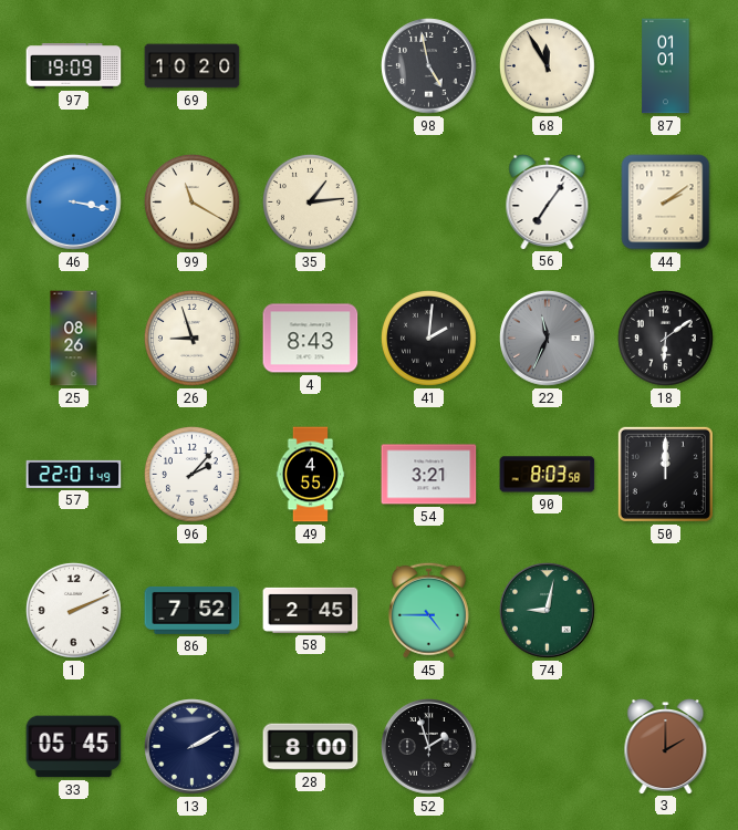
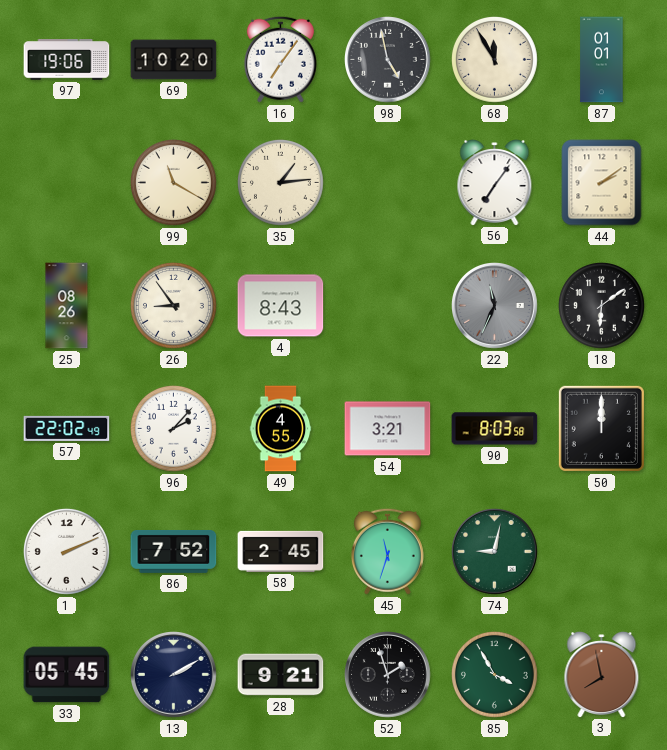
97: 19:09 -> 19:06
16: none -> 7:06
46: 3:17 -> none
26: 8:57 -> 8:54
41: 2:01 -> none
57: 22:01 -> 22:02
45: 4:45 -> 11:33
28: 8:00 -> 9:21
85: none -> 3:55
3: 2:00 -> 7:58
